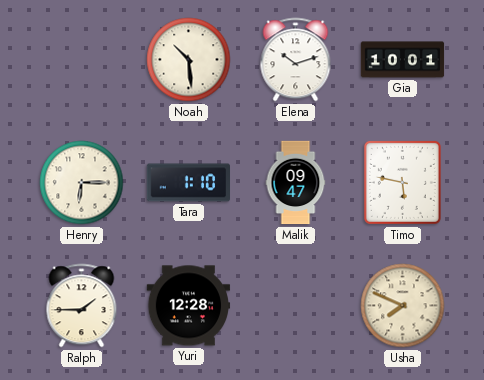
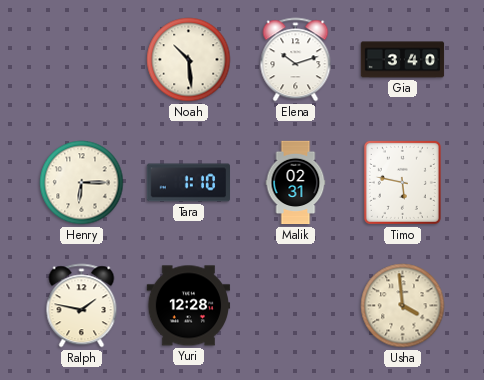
Gia: 10:01 -> 3:40
Malik: 09:47 -> 02:31
Ralph: 1:45 -> 1:47
Usha: 7:49 -> 3:59
